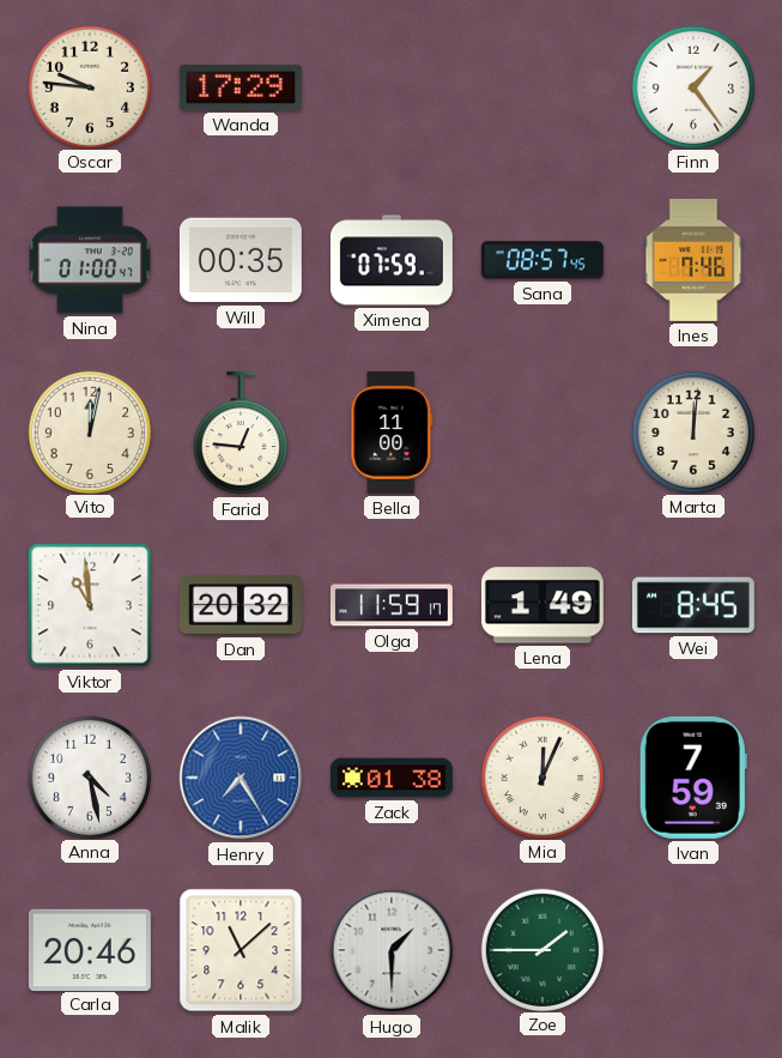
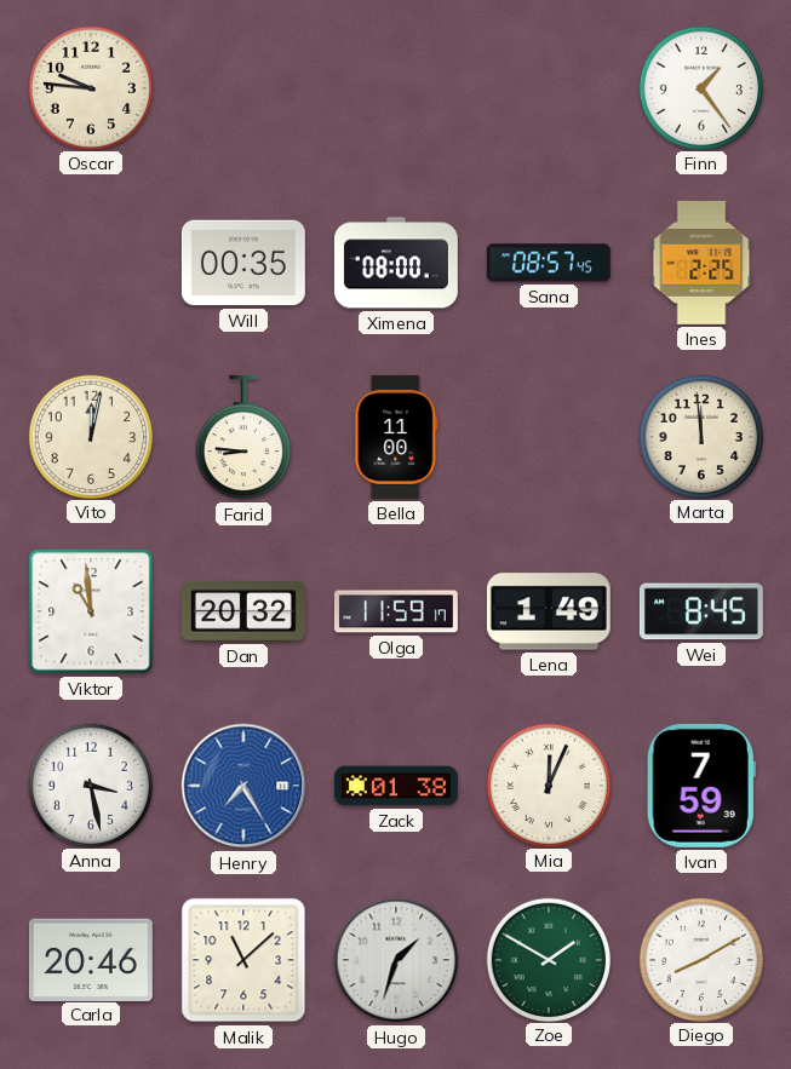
Wanda: 17:29 -> none
Nina: 01:00 -> none
Ximena: 07:59 -> 08:00
Ines: 7:46 -> 2:25
Farid: 12:46 -> 8:46
Marta: 12:01 -> 11:59
Anna: 4:28 -> 3:28
Hugo: 1:30 -> 1:33
Zoe: 1:45 -> 1:50
Diego: none -> 8:10
